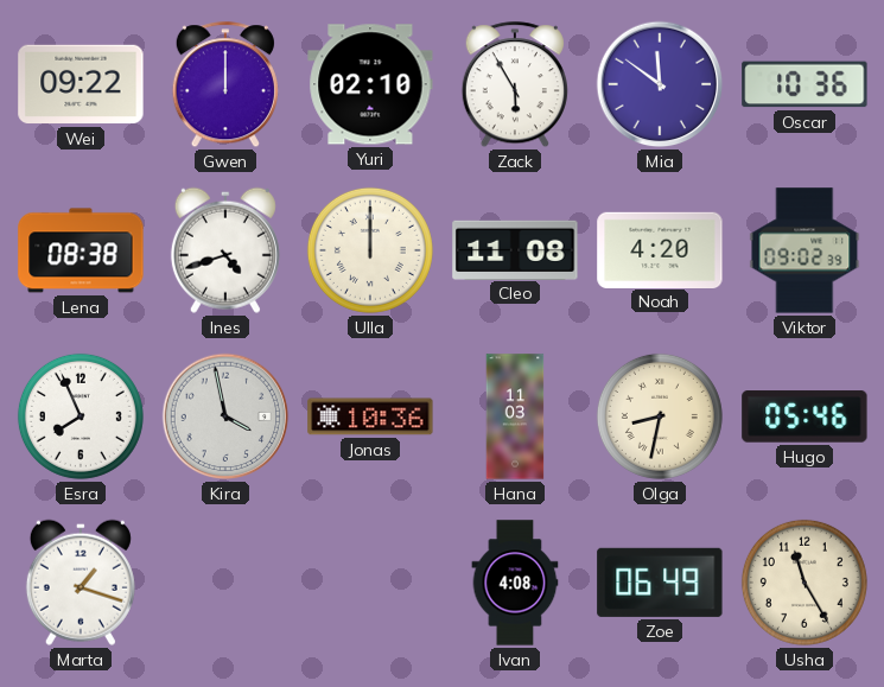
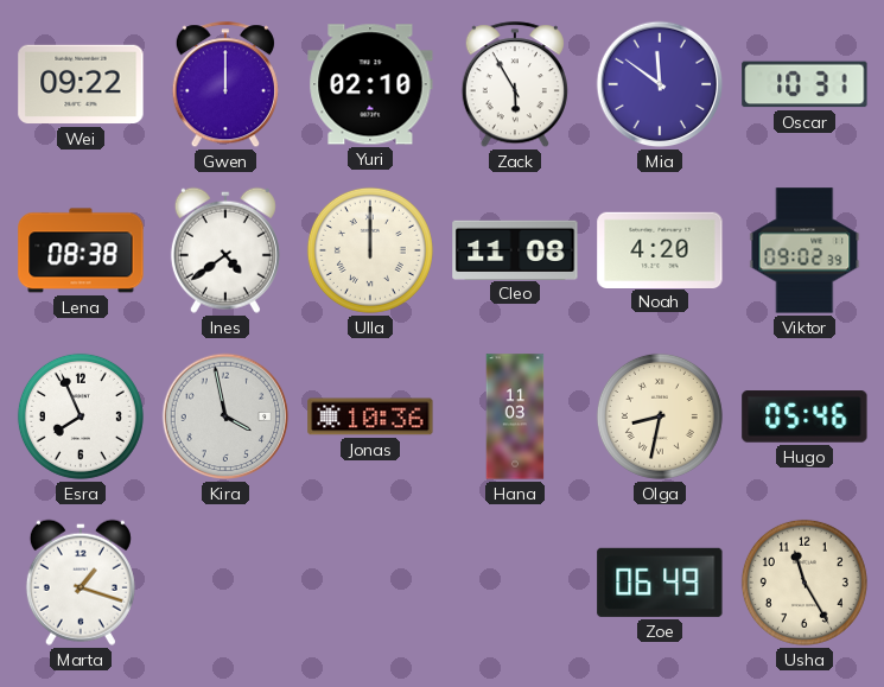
Oscar: 10:36 -> 10:31
Ines: 4:42 -> 4:39
Ivan: 4:08 -> none
